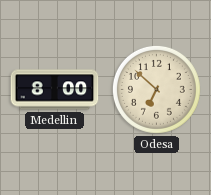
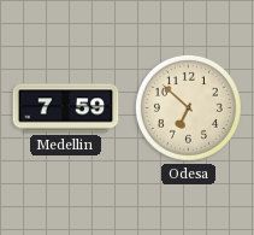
Medellin: 8:00 -> 7:59
